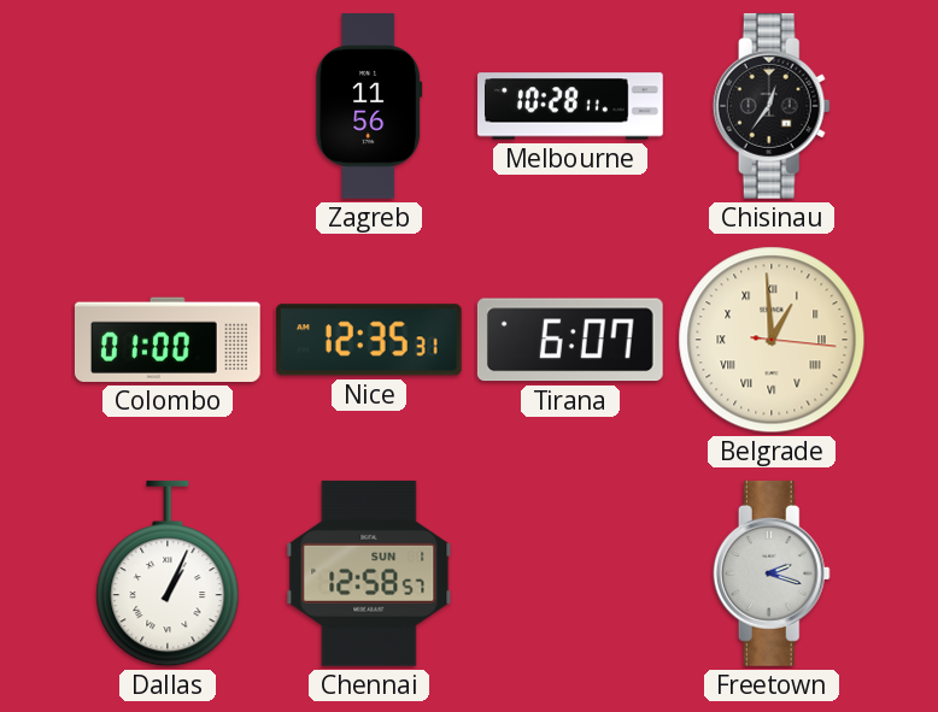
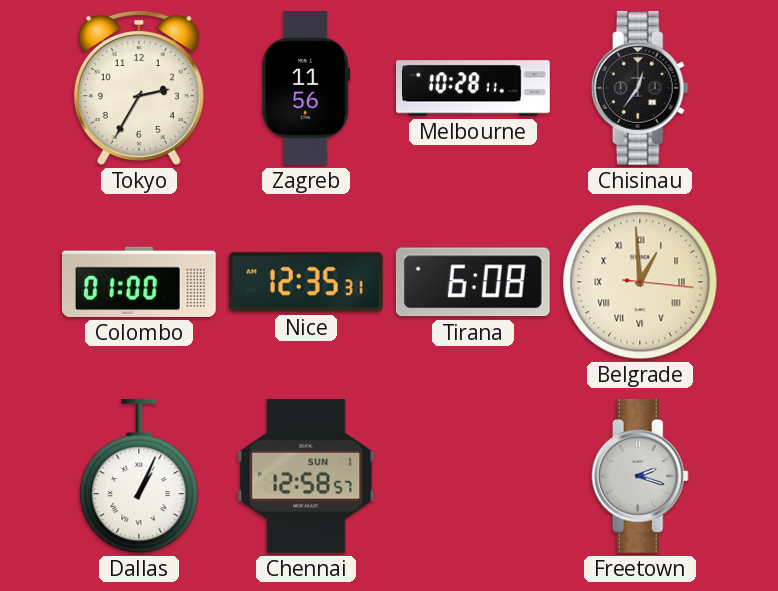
Tokyo: none -> 2:35
Tirana: 6:07 -> 6:08
